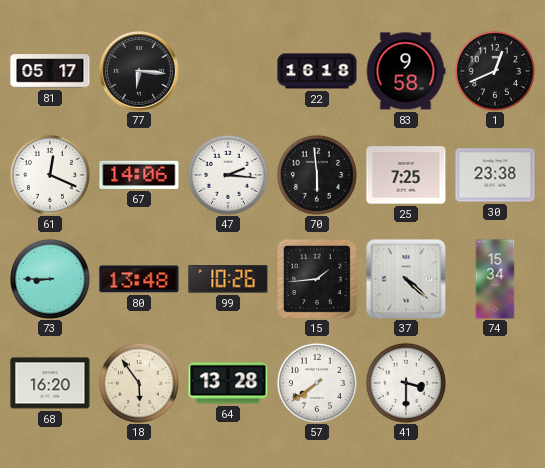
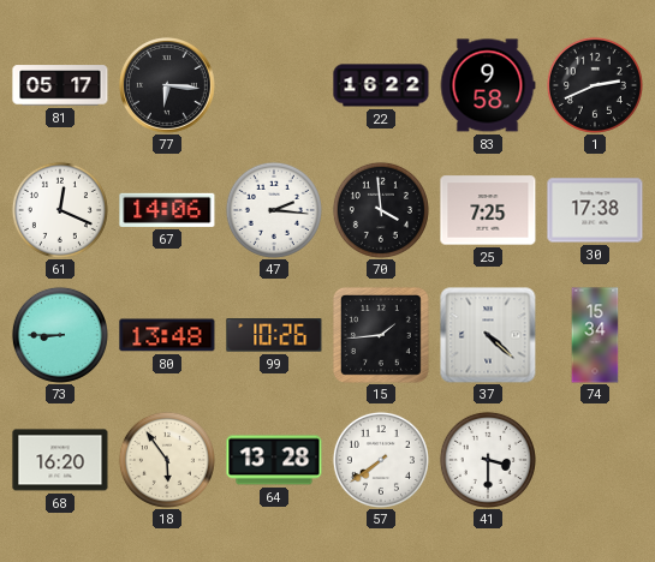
22: 16:18 -> 16:22
1: 12:41 -> 2:41
70: 5:59 -> 3:59
30: 23:38 -> 17:38
